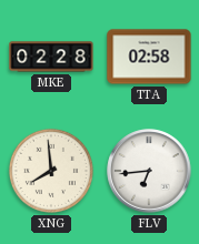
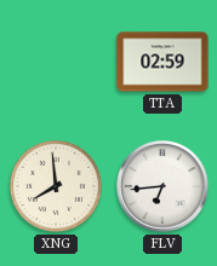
MKE: 02:28 -> none
TTA: 02:58 -> 02:59
